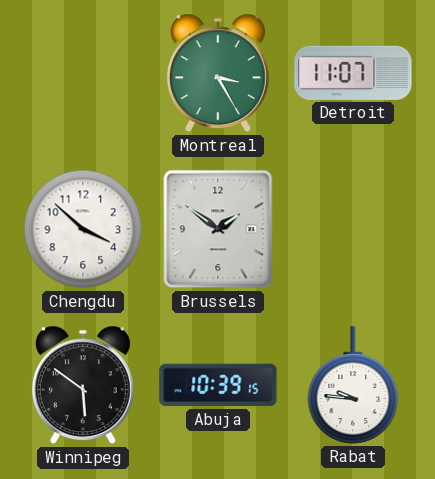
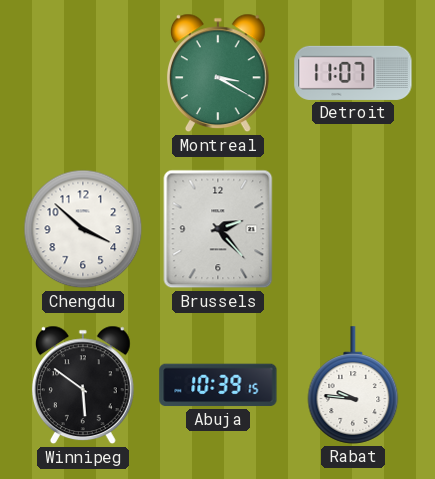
Montreal: 3:25 -> 3:20
Brussels: 1:51 -> 2:23
